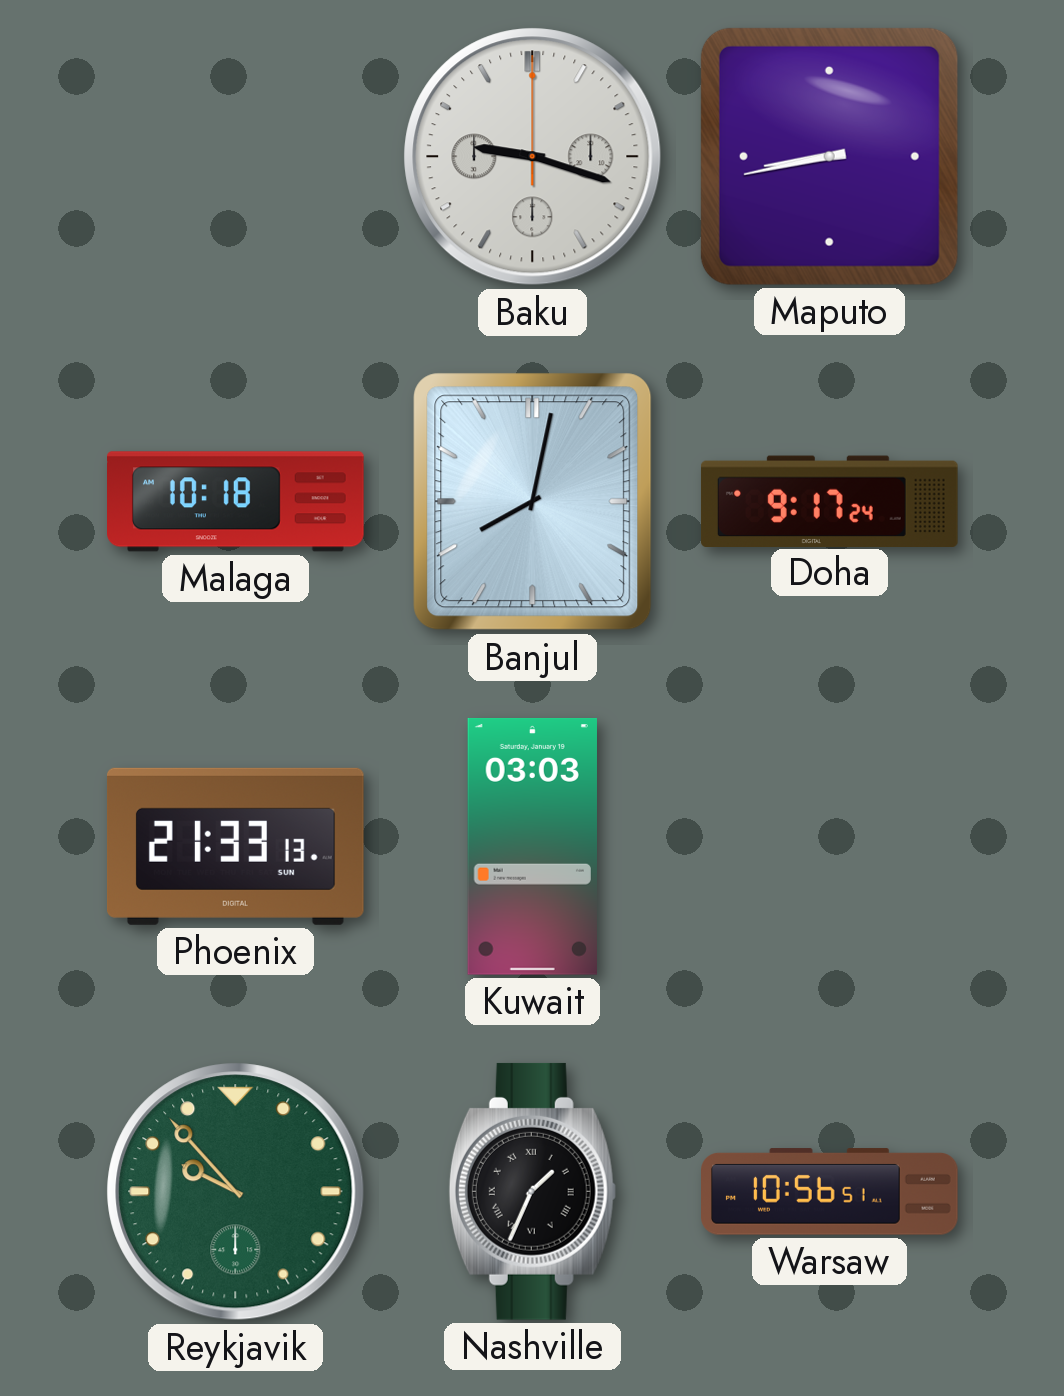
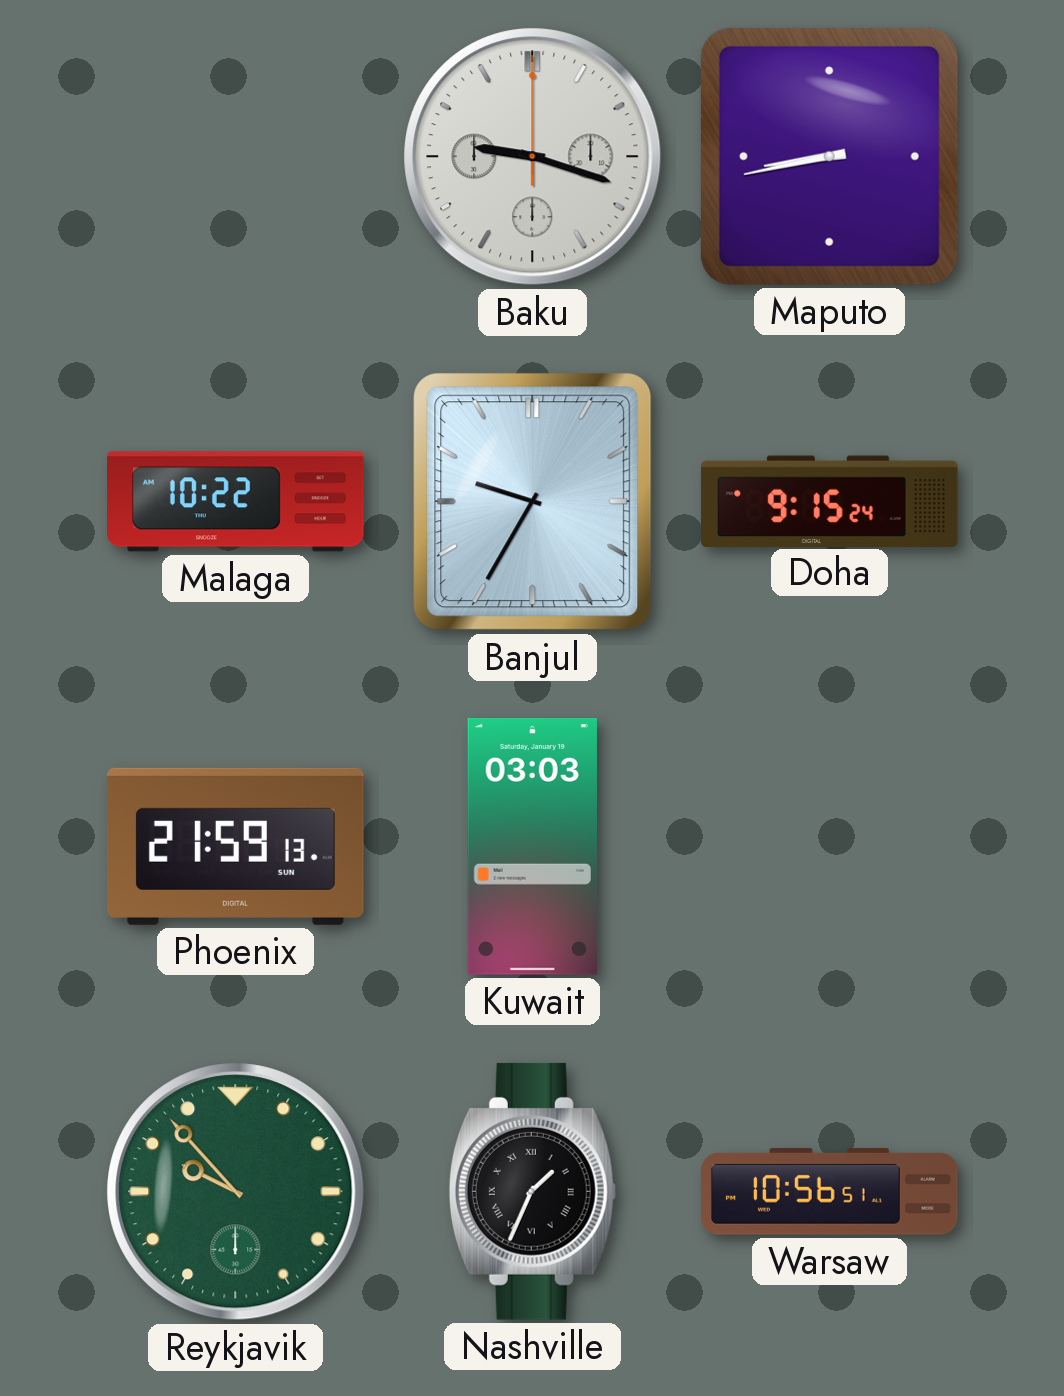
Malaga: 10:18 -> 10:22
Banjul: 8:02 -> 9:35
Doha: 9:17 -> 9:15
Phoenix: 21:33 -> 21:59
